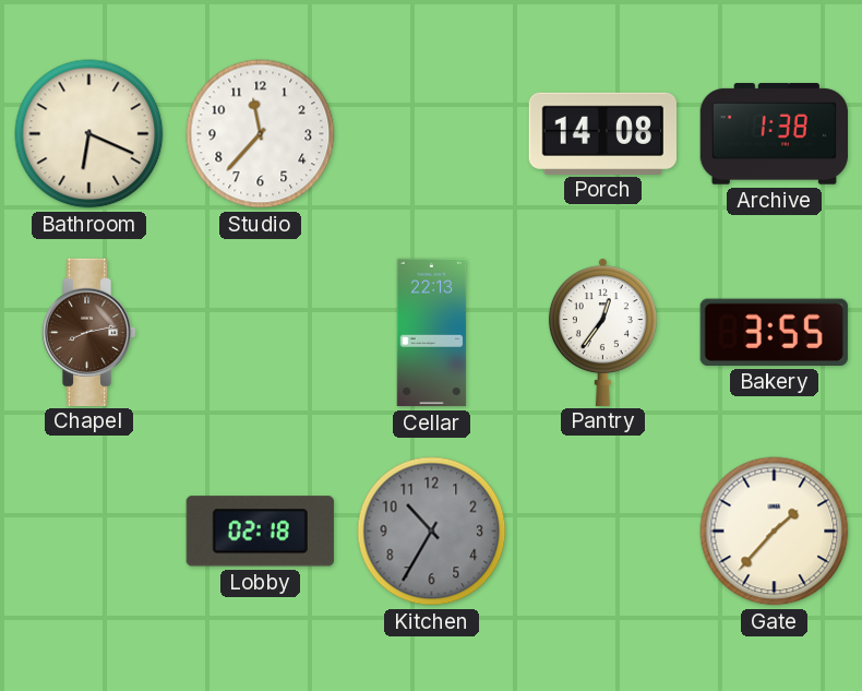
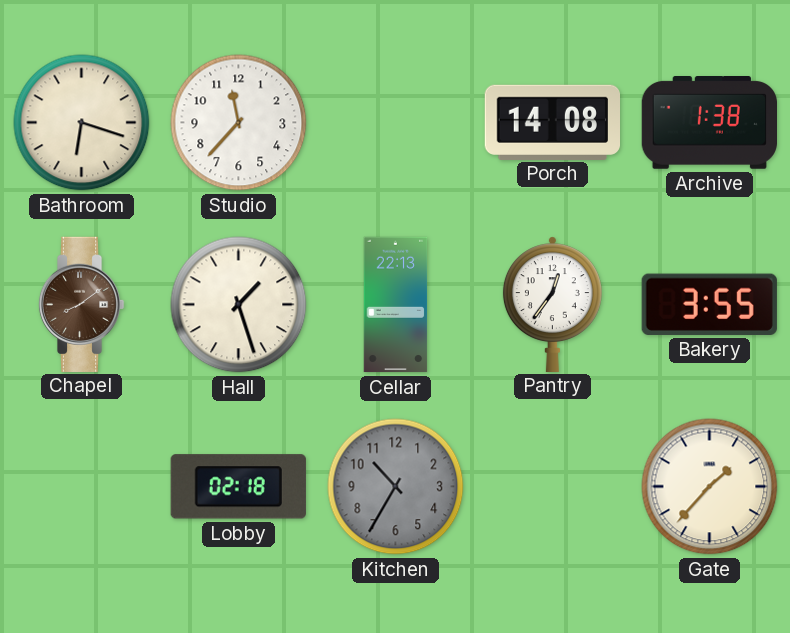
Bathroom: 6:19 -> 6:18
Chapel: 8:13 -> 8:09
Hall: none -> 1:27
